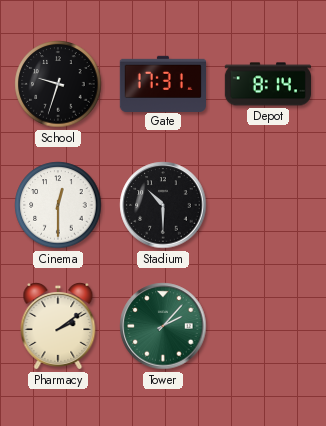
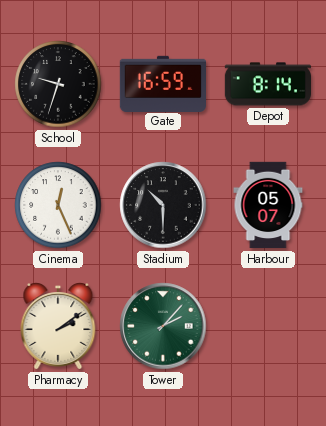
Gate: 17:31 -> 16:59
Cinema: 12:30 -> 12:26
Harbour: none -> 05:07
